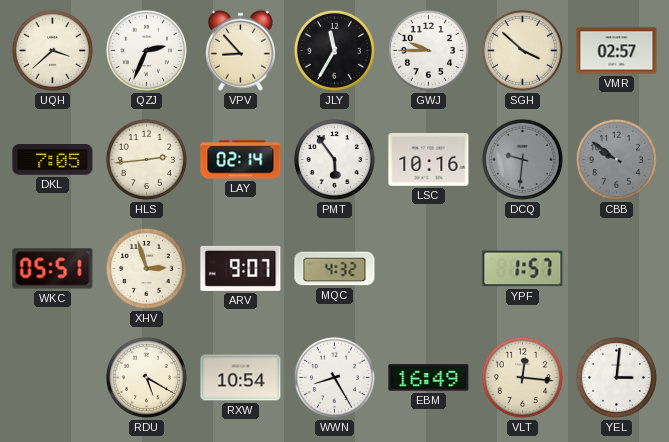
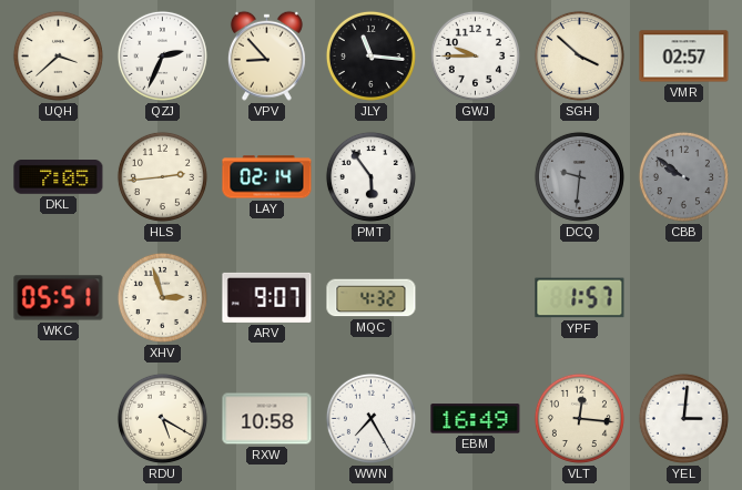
JLY: 11:35 -> 11:16
LSC: 10:16 -> none
RXW: 10:54 -> 10:58
WWN: 8:25 -> 7:25
